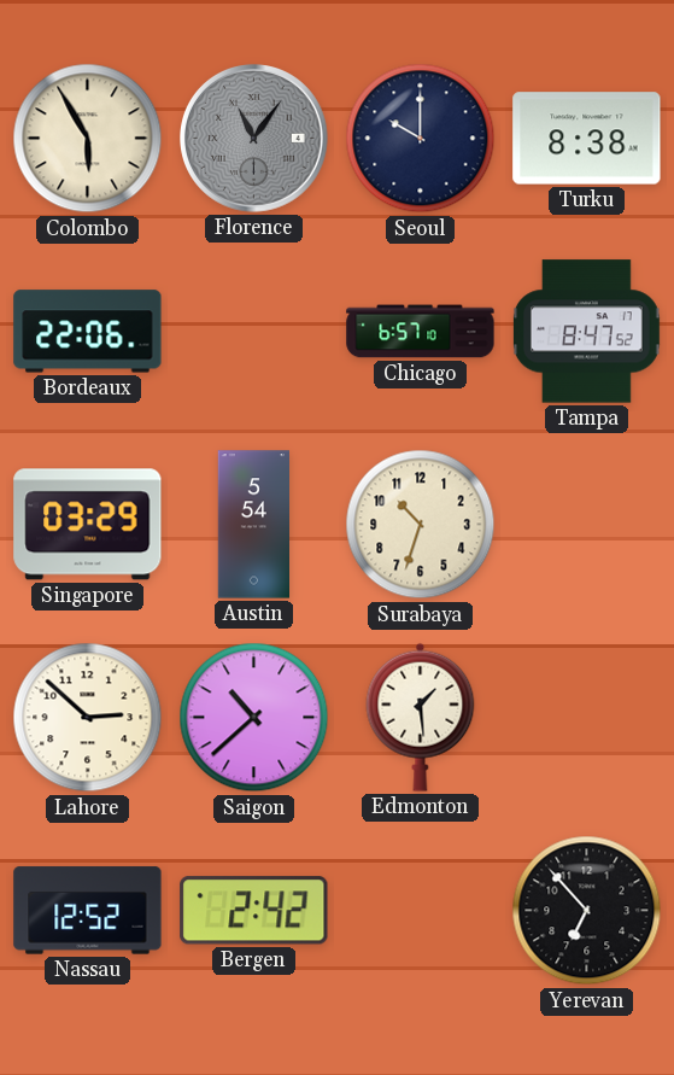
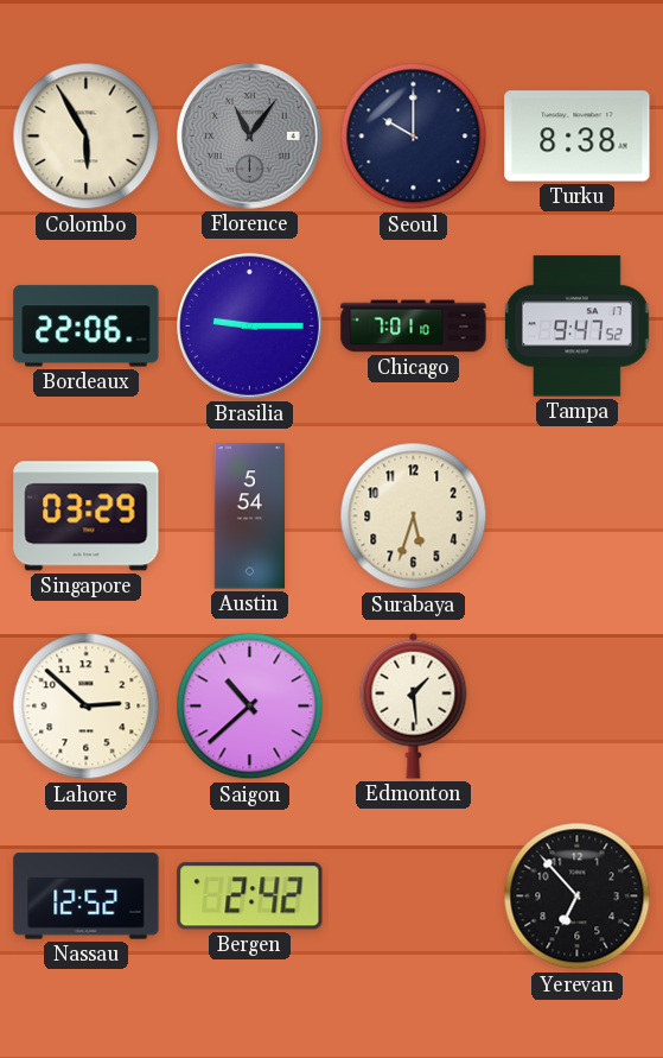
Brasilia: none -> 9:15
Chicago: 6:57 -> 7:01
Tampa: 8:47 -> 9:47
Surabaya: 10:33 -> 5:33
